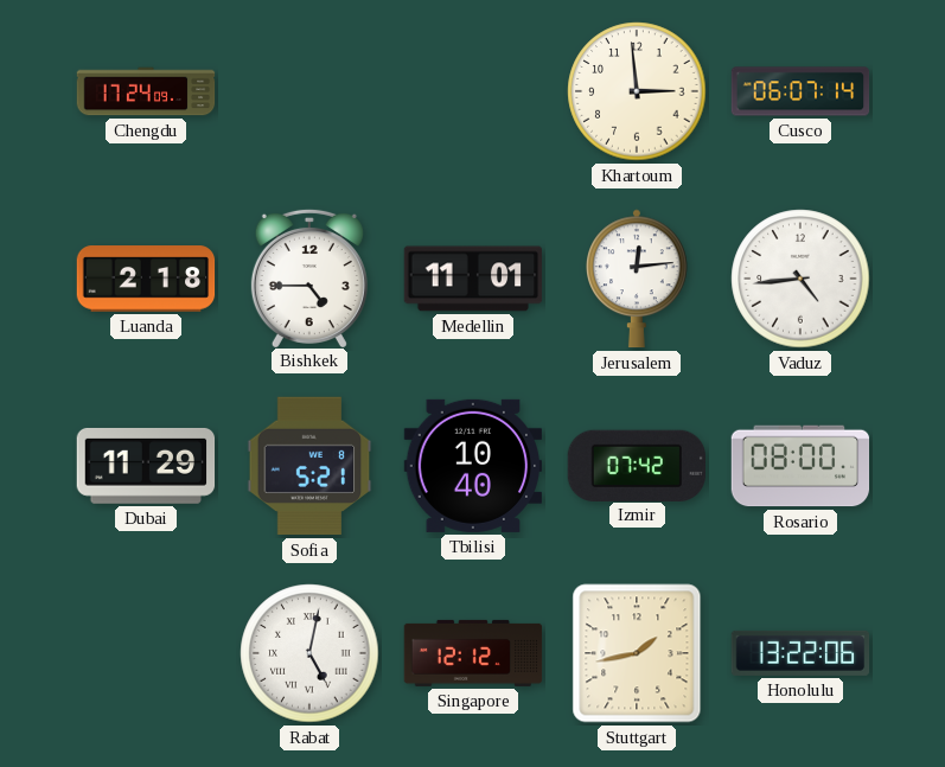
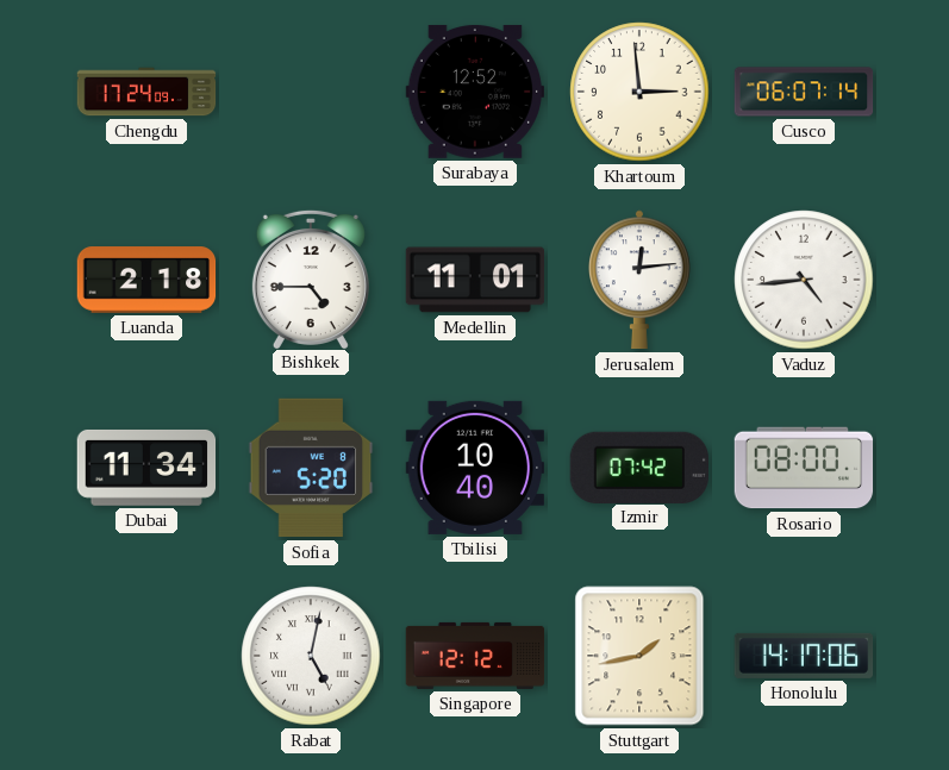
Surabaya: none -> 12:52
Dubai: 11:29 -> 11:34
Sofia: 5:21 -> 5:20
Honolulu: 13:22 -> 14:17
